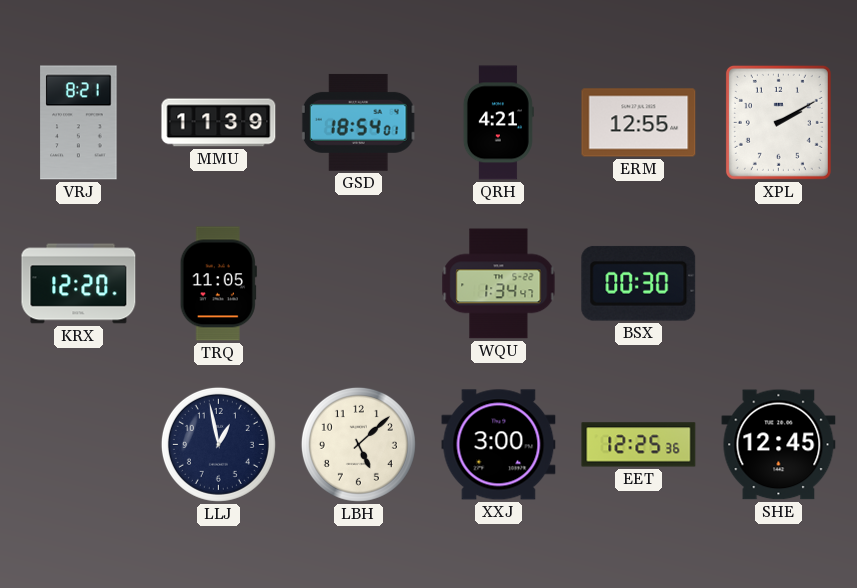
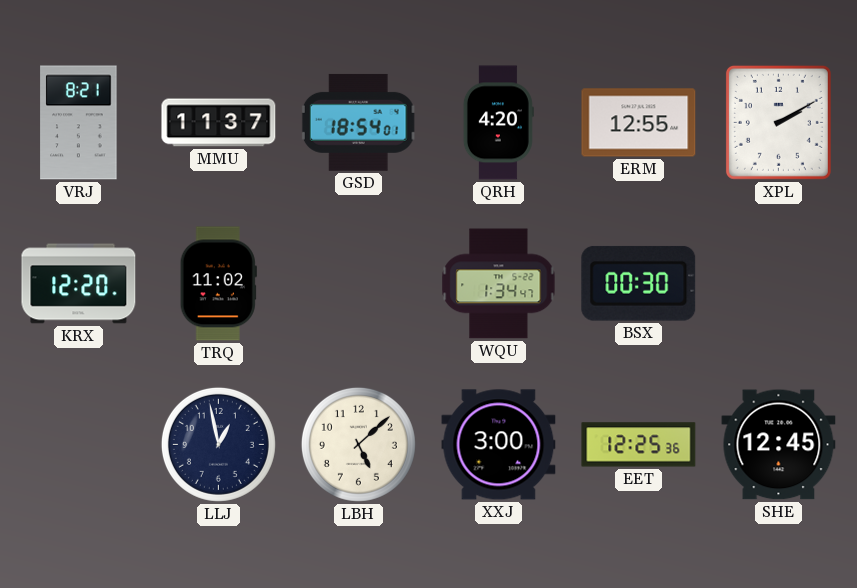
MMU: 11:39 -> 11:37
QRH: 4:21 -> 4:20
TRQ: 11:05 -> 11:02
